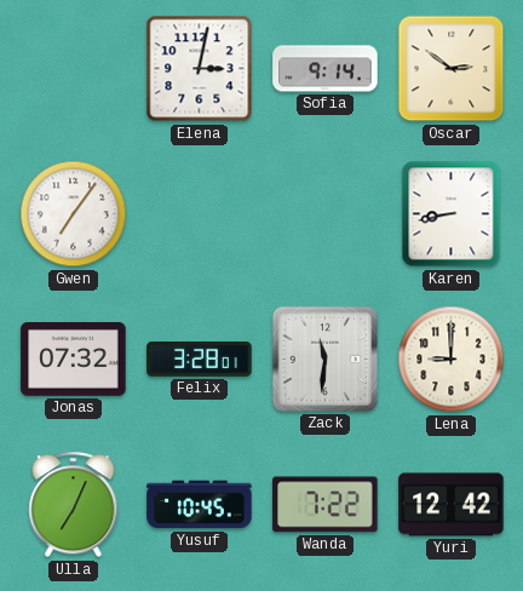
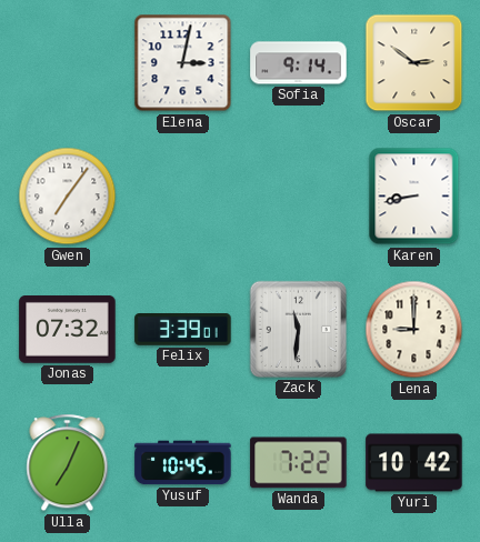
Felix: 3:28 -> 3:39
Yuri: 12:42 -> 10:42
